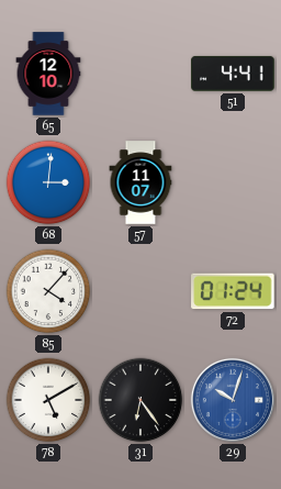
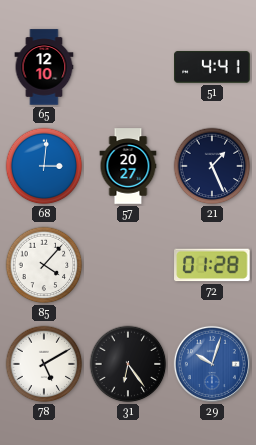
57: 11:07 -> 20:27
21: none -> 1:26
72: 01:24 -> 01:28
